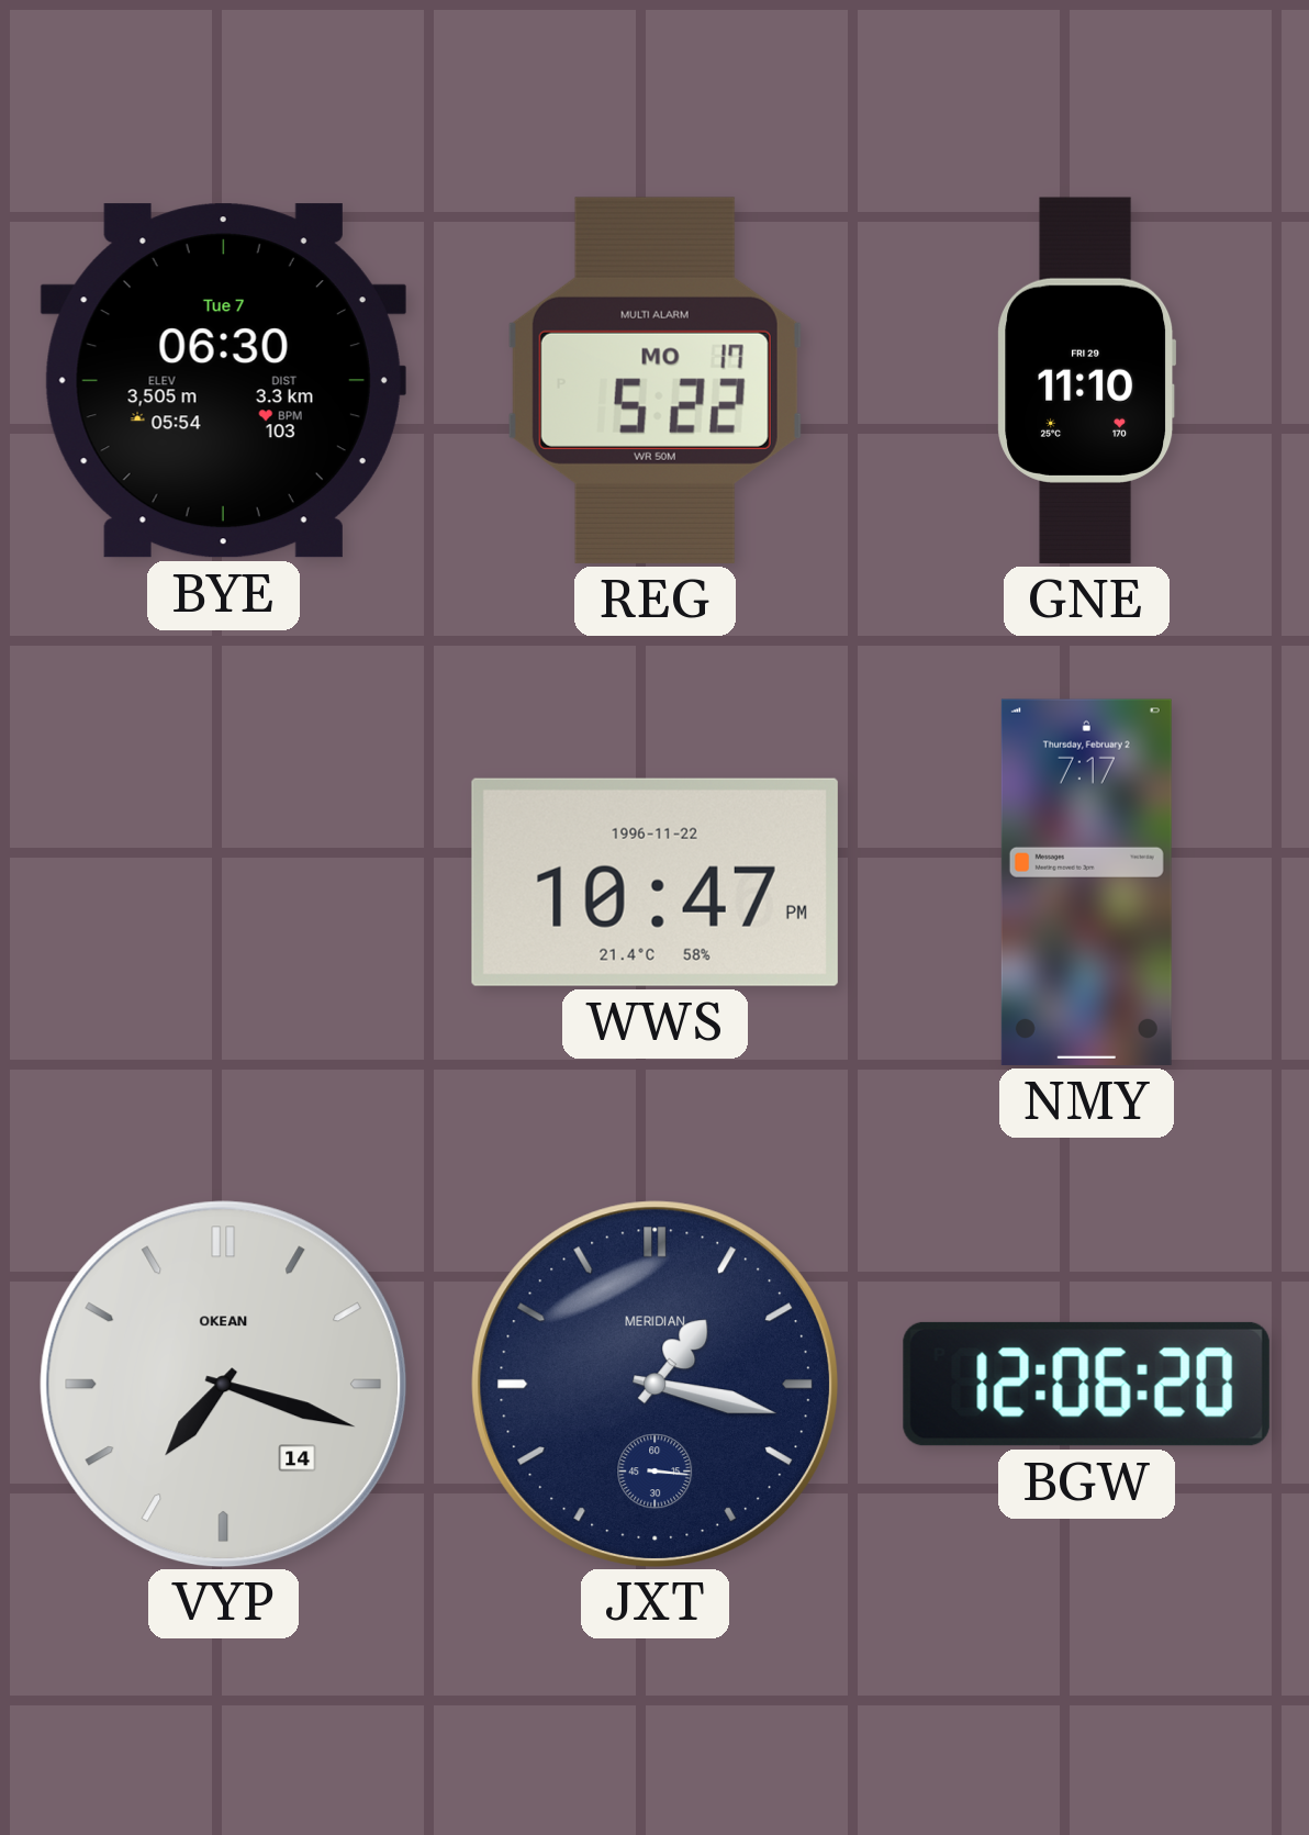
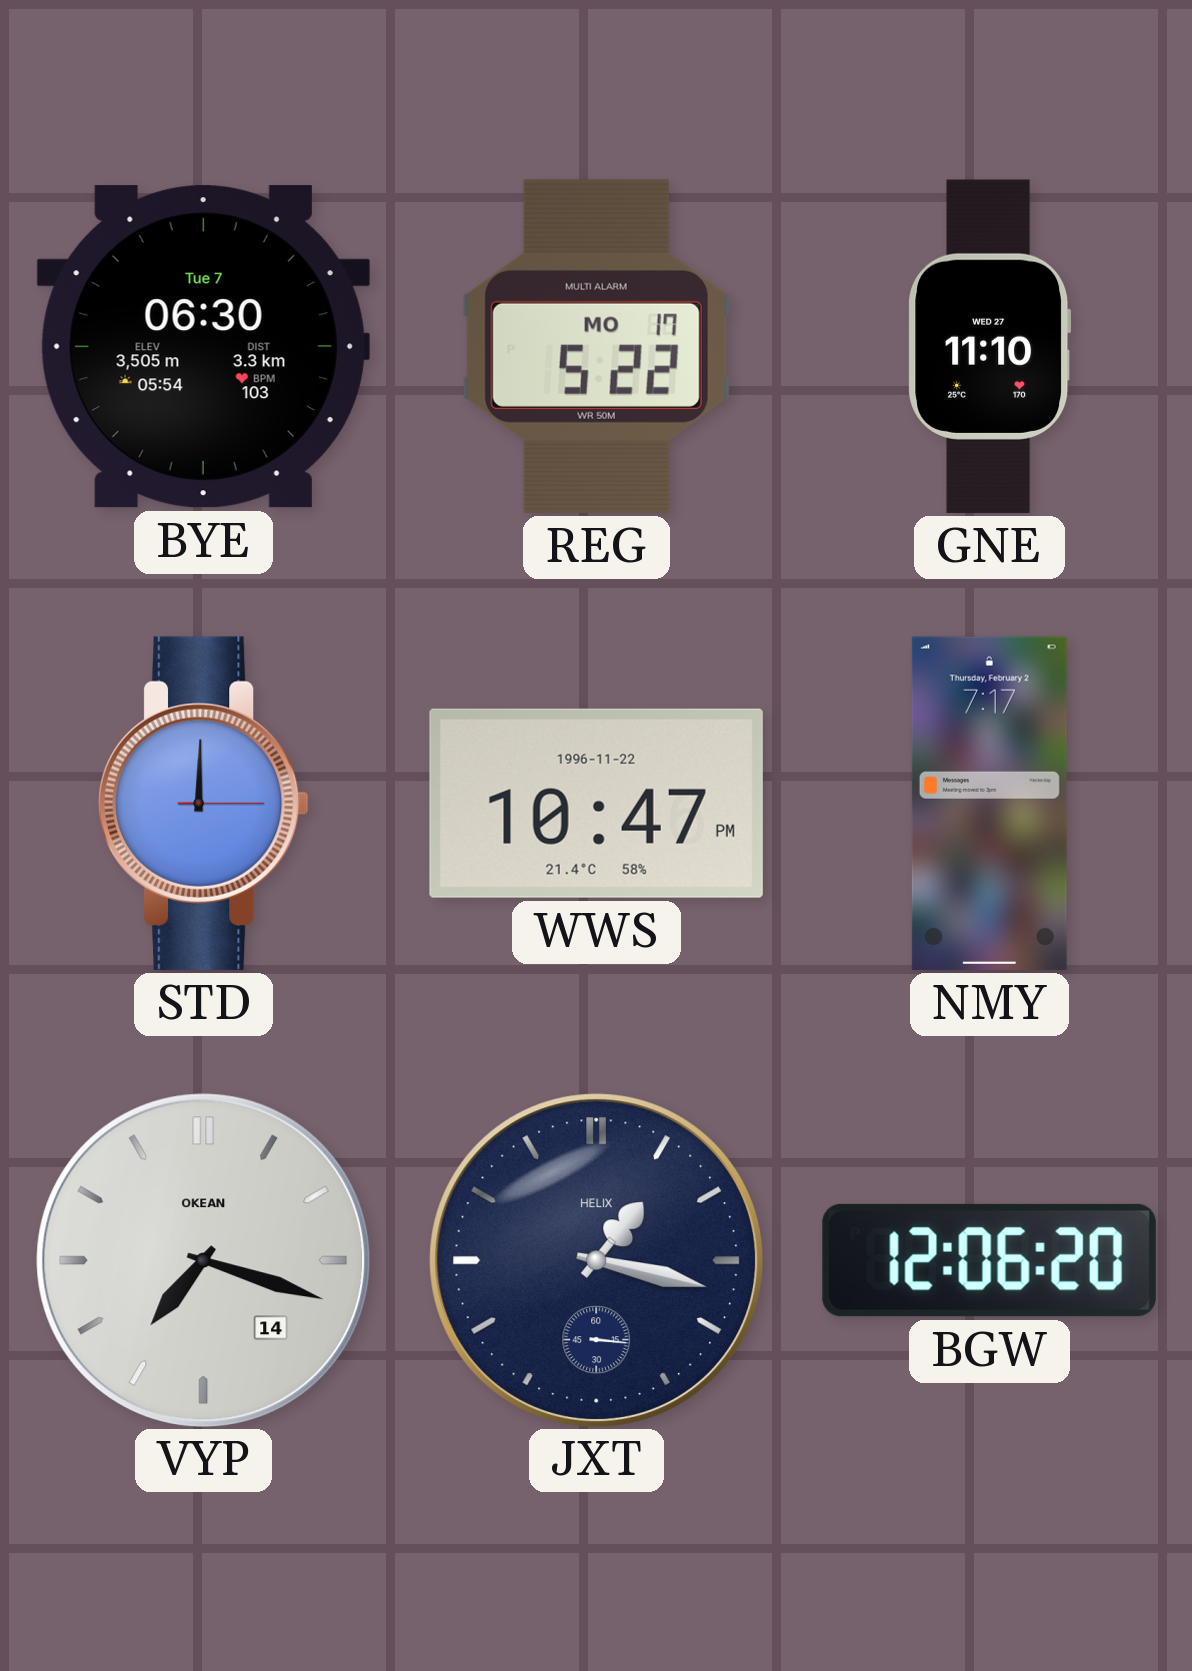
GNE date: FRI 29 -> WED 27
STD: none -> 12:00
JXT brand: MERIDIAN -> HELIX
